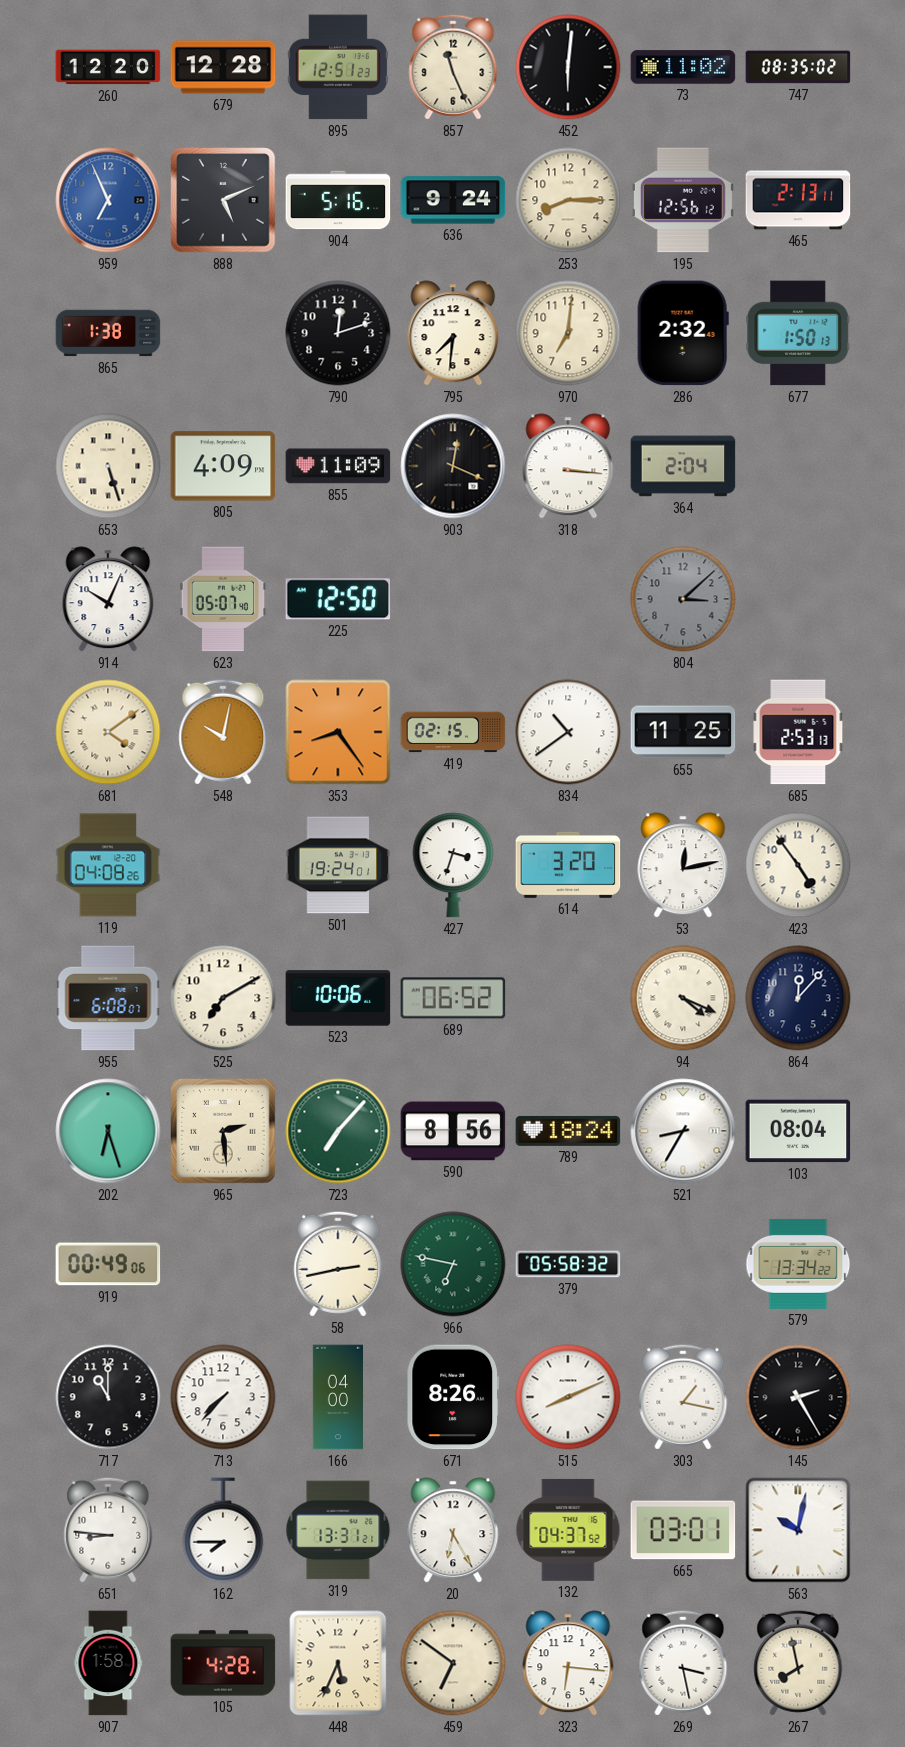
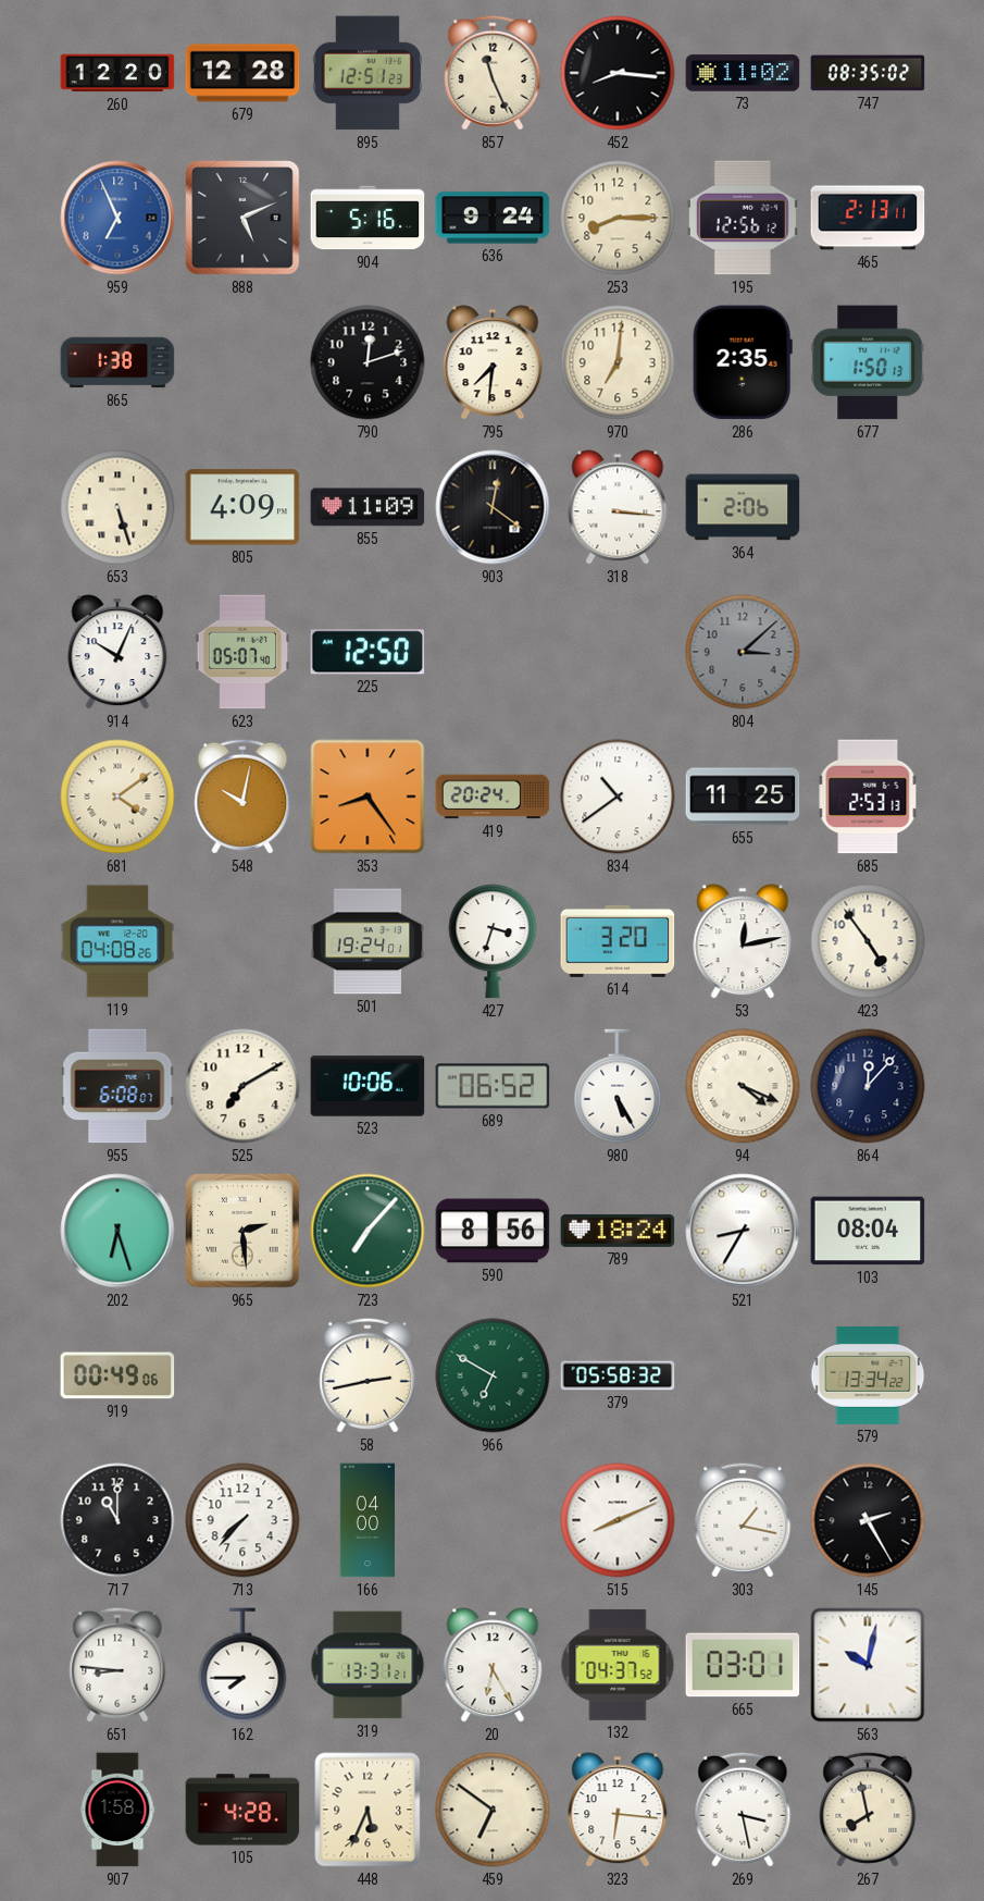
452: 6:01 -> 8:16
286: 2:32 -> 2:35
903: 12:19 -> 12:21
364: 2:04 -> 2:06
419: 02:15 -> 20:24
980: none -> 5:25
966: 6:47 -> 6:50
671: 8:26 -> none
